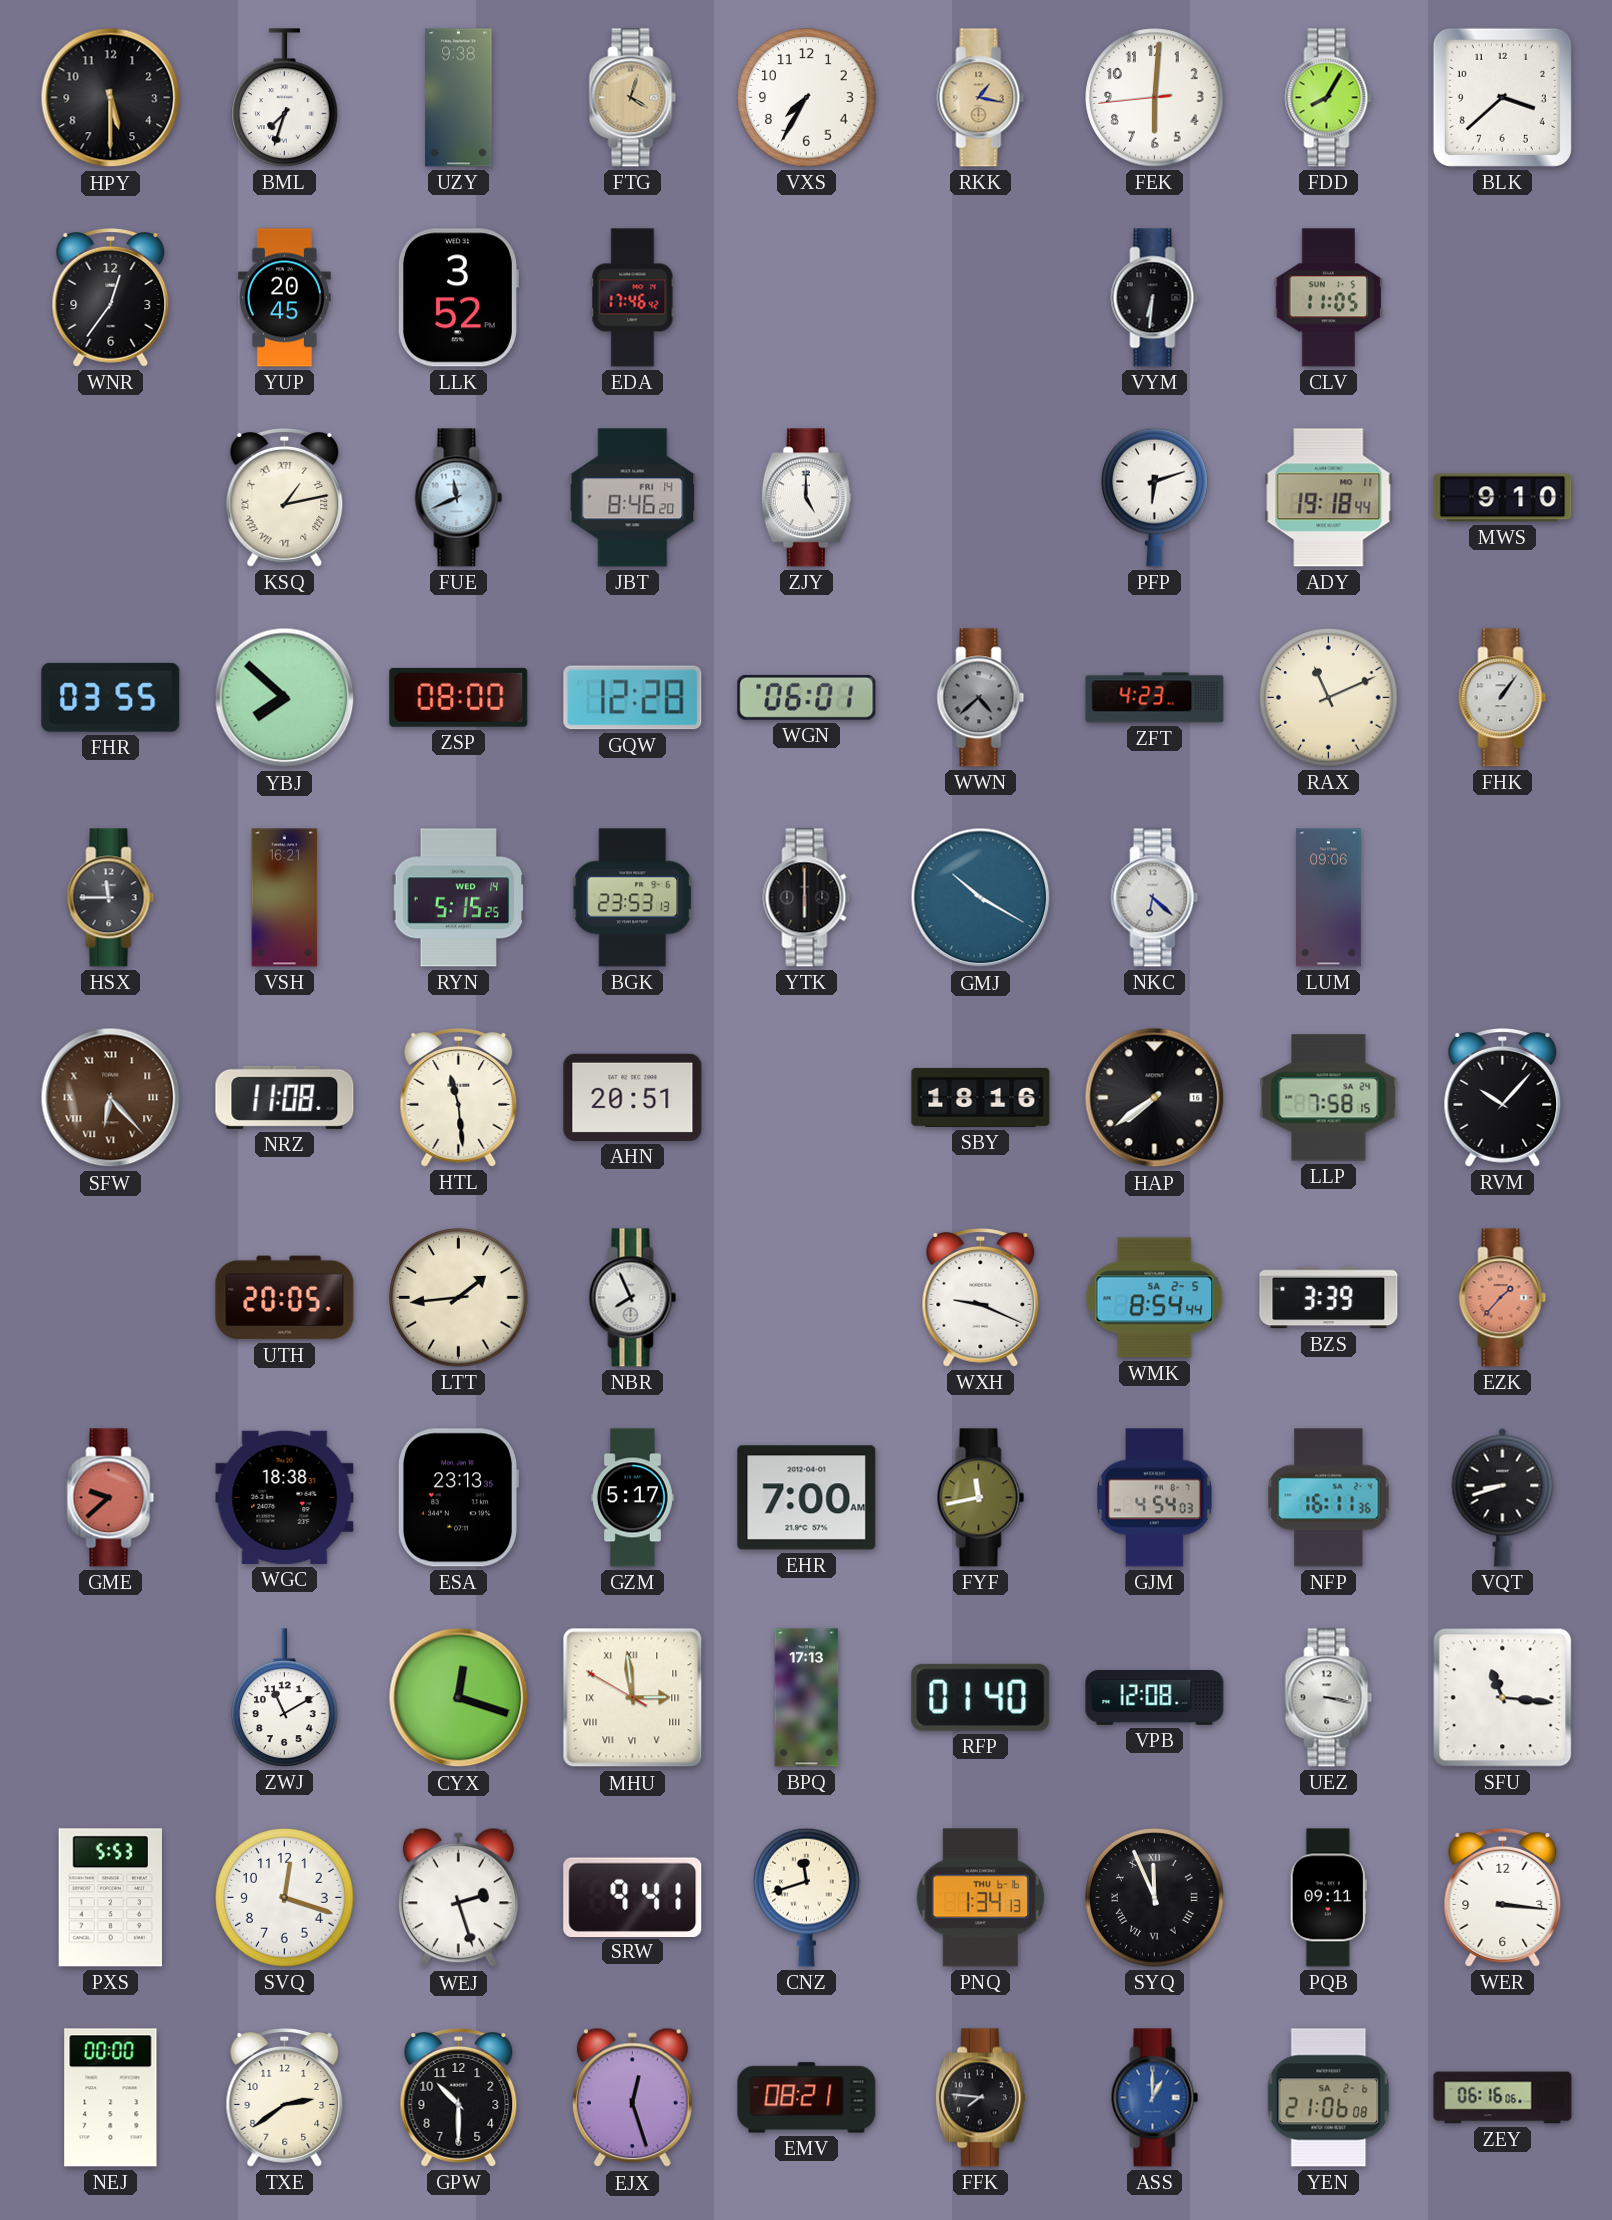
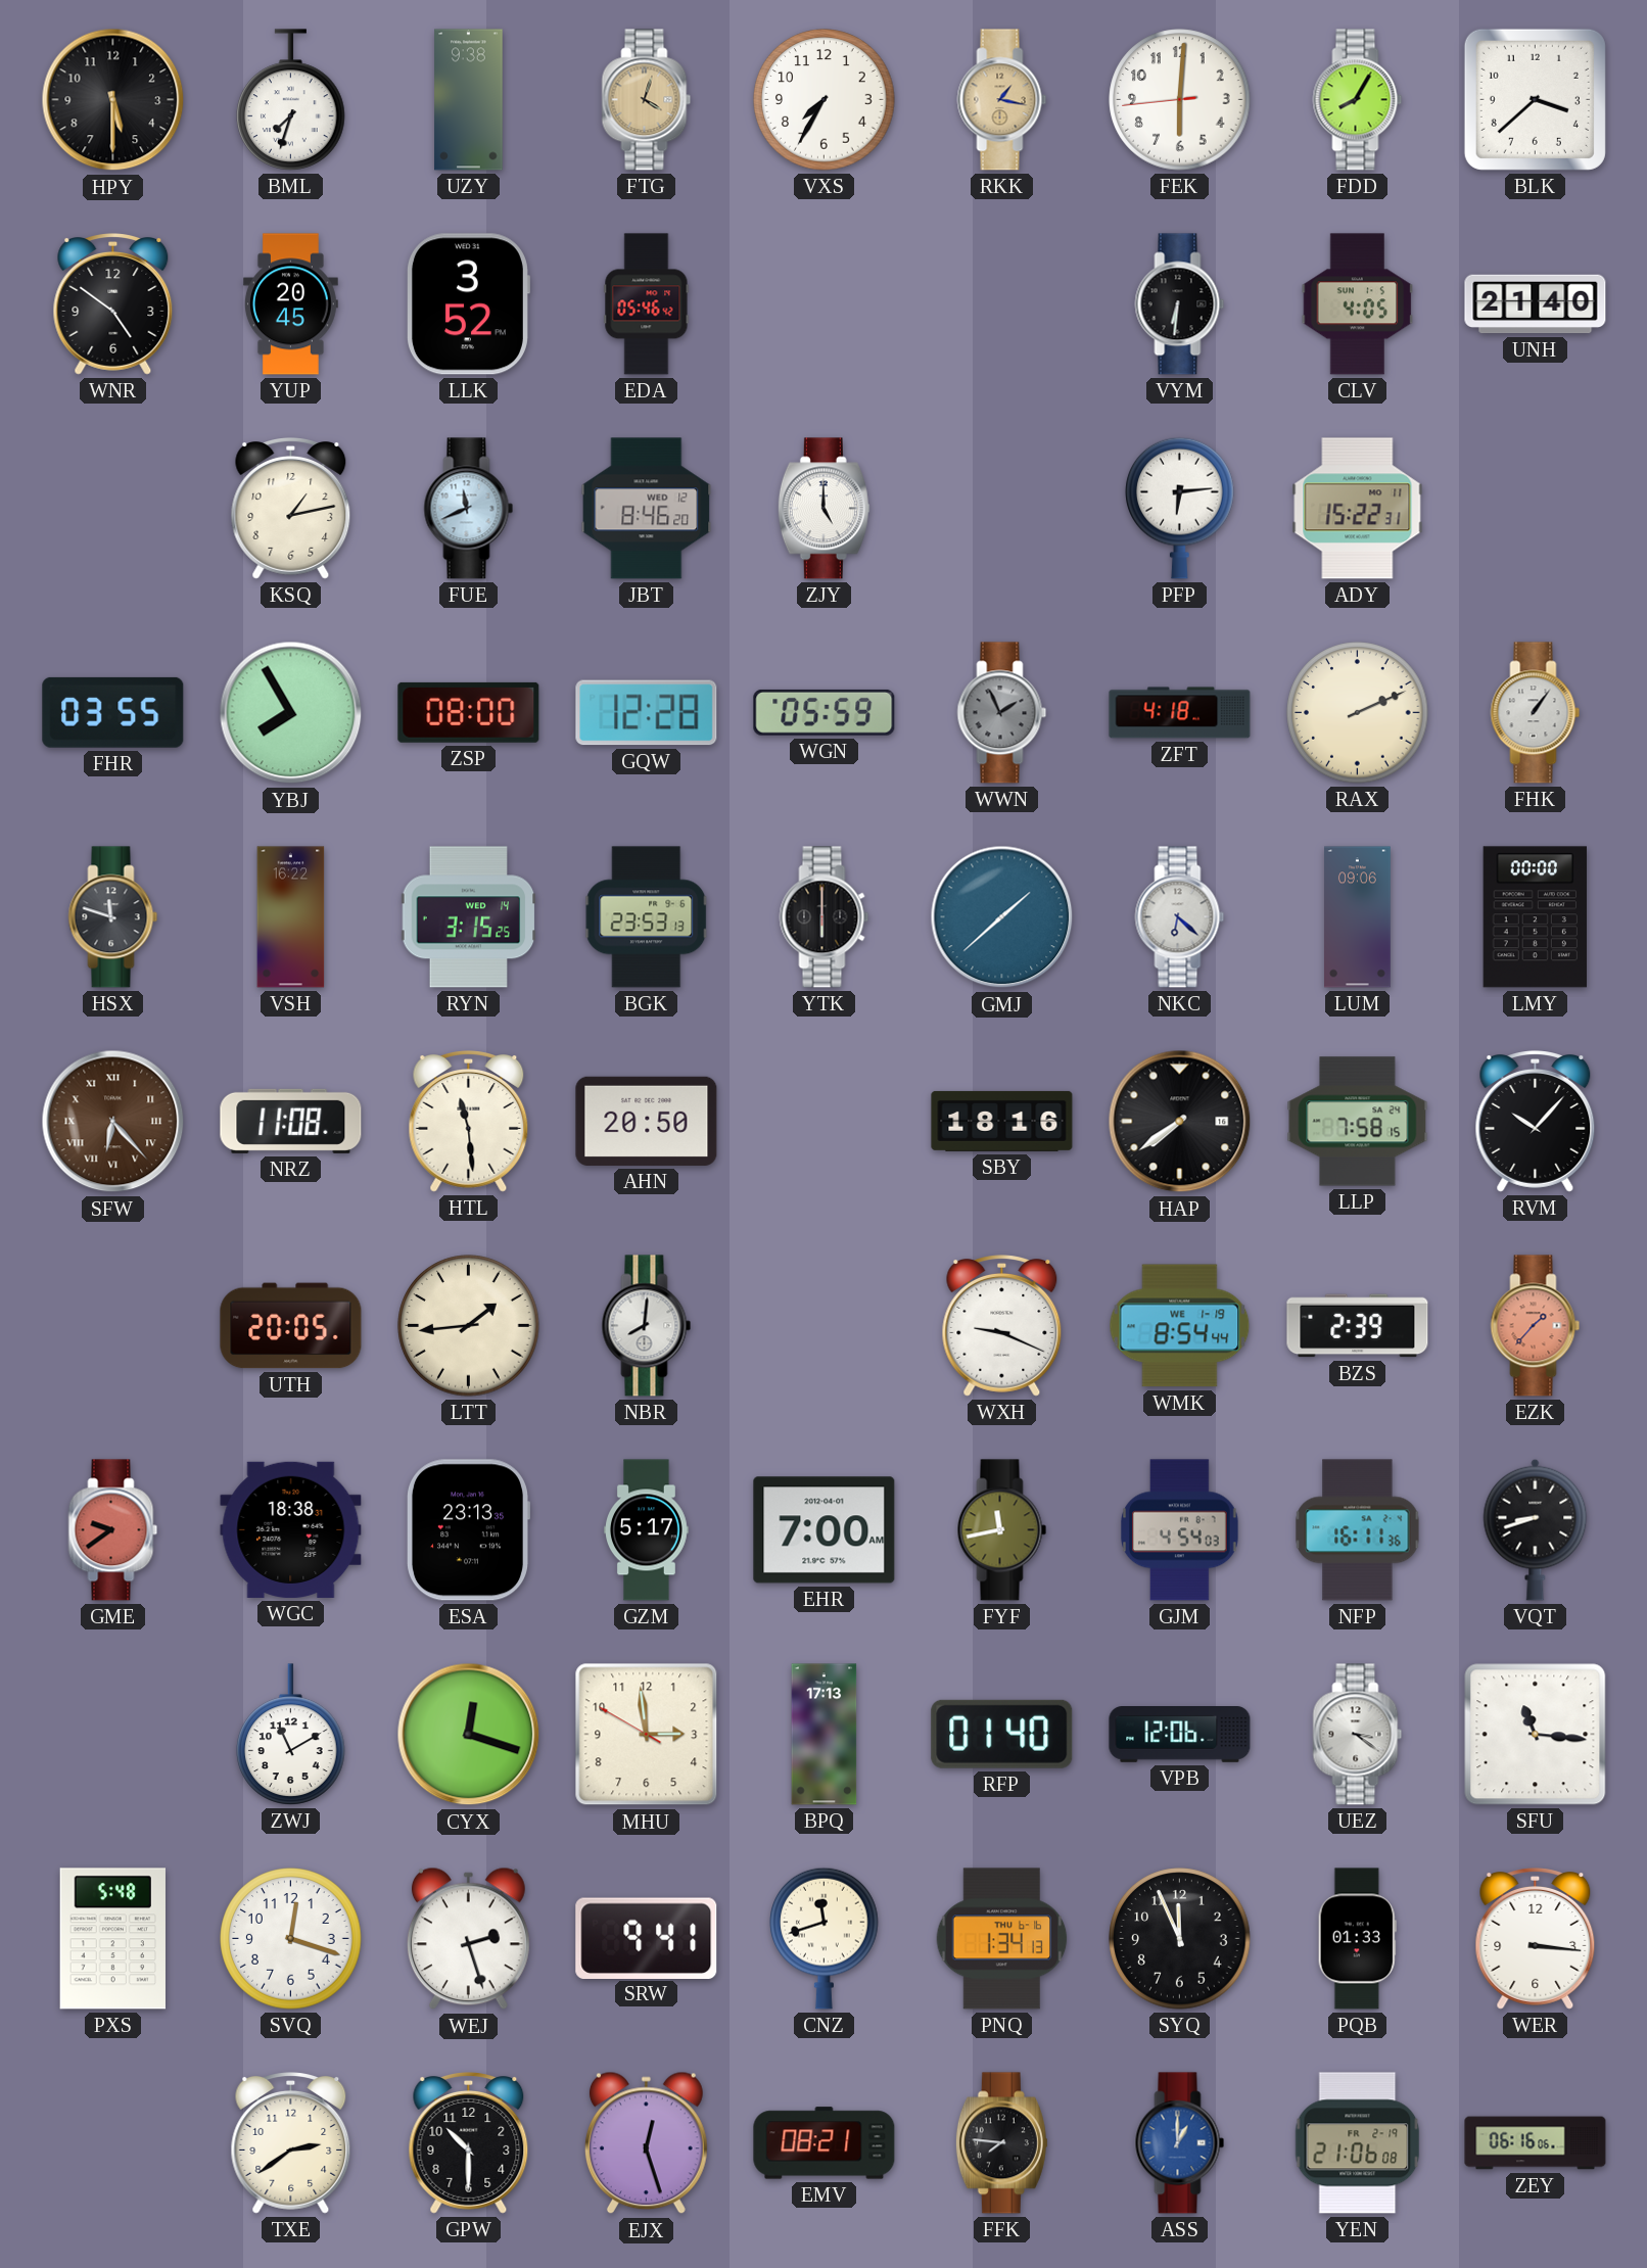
WNR: 12:36 -> 4:51
EDA: 17:46 -> 05:46
CLV: 11:05 -> 4:05
UNH: none -> 21:40
KSQ numerals: Roman -> Arabic
JBT date: FRI 14 -> WED 12
PFP: 6:12 -> 6:14
ADY: 19:18 -> 15:22
MWS: 9:10 -> none
YBJ: 7:52 -> 7:55
WGN: 06:01 -> 05:59
WWN: 4:38 -> 1:56
ZFT: 4:23 -> 4:18
RAX: 11:11 -> 2:11
HSX: 11:45 -> 11:48
VSH: 16:21 -> 16:22
RYN: 5:15 -> 3:15
GMJ: 10:20 -> 1:38
LMY: none -> 00:00
AHN: 20:51 -> 20:50
NBR: 7:56 -> 8:01
WMK date: SA 2-5 -> WE 1-19
BZS: 3:39 -> 2:39
GME: 9:38 -> 9:39
MHU numerals: Roman -> Arabic
VPB: 12:08 -> 12:06
UEZ: 3:17 -> 3:21
PXS: 5:53 -> 5:48
SYQ numerals: Roman -> Arabic
PQB: 09:11 -> 01:33
NEJ: 00:00 -> none
YEN date: SA 2-6 -> FR 2-19
